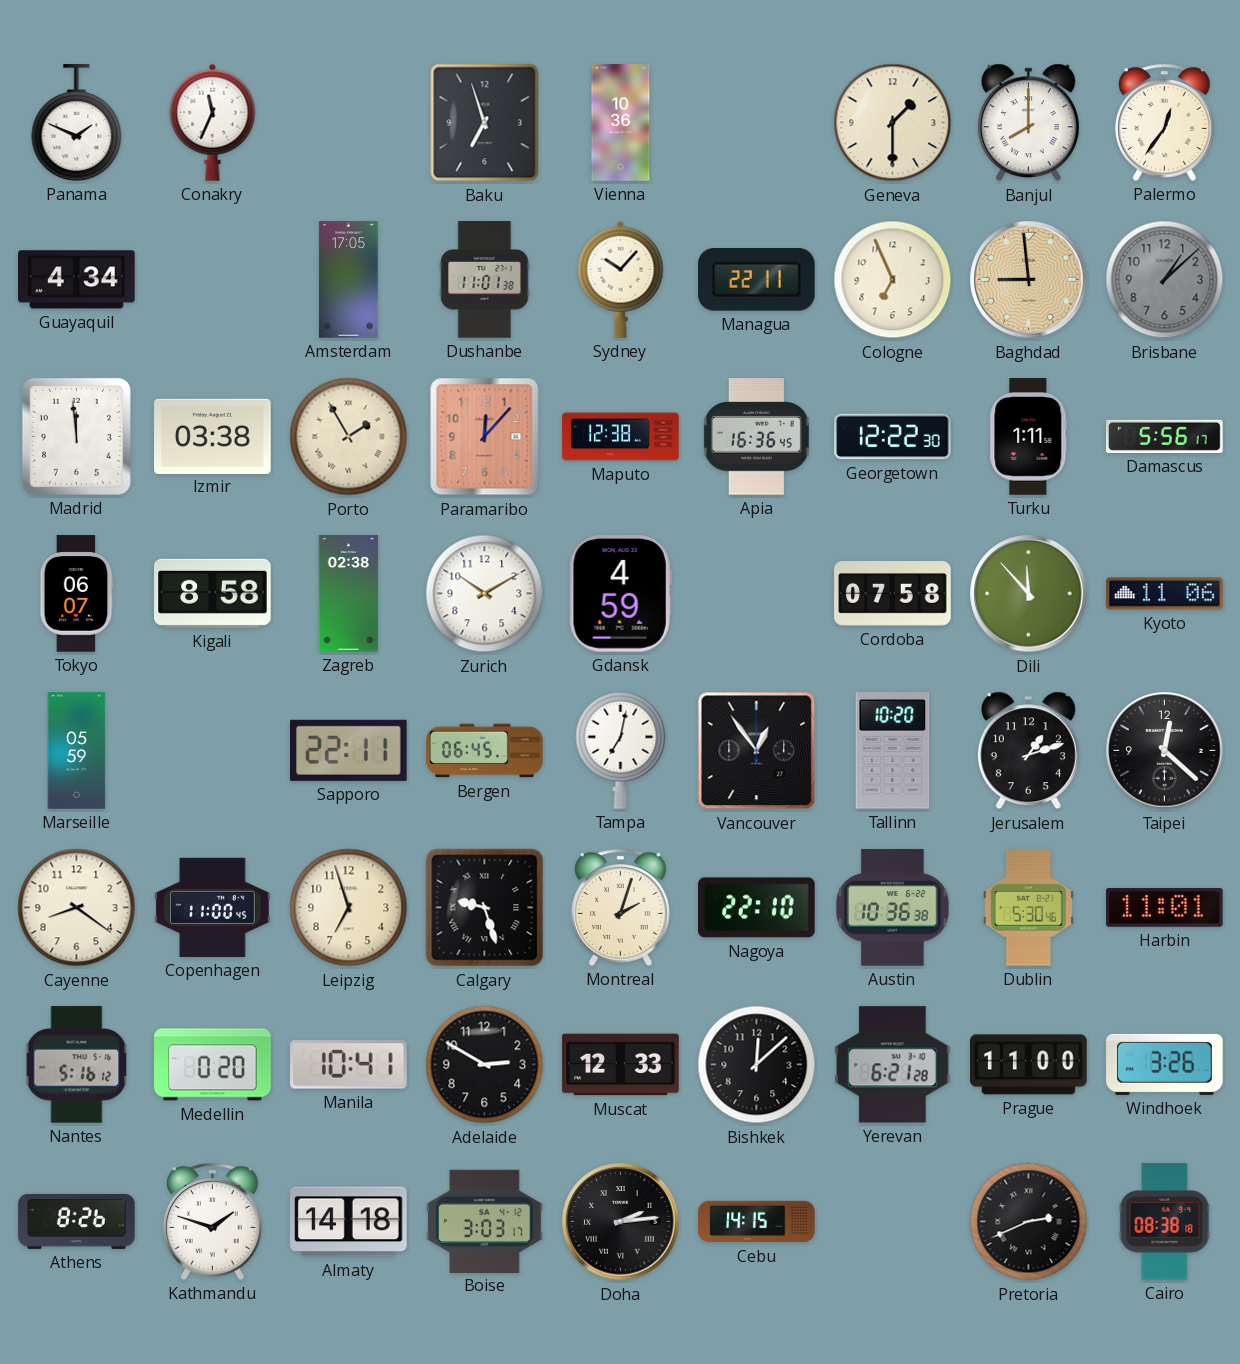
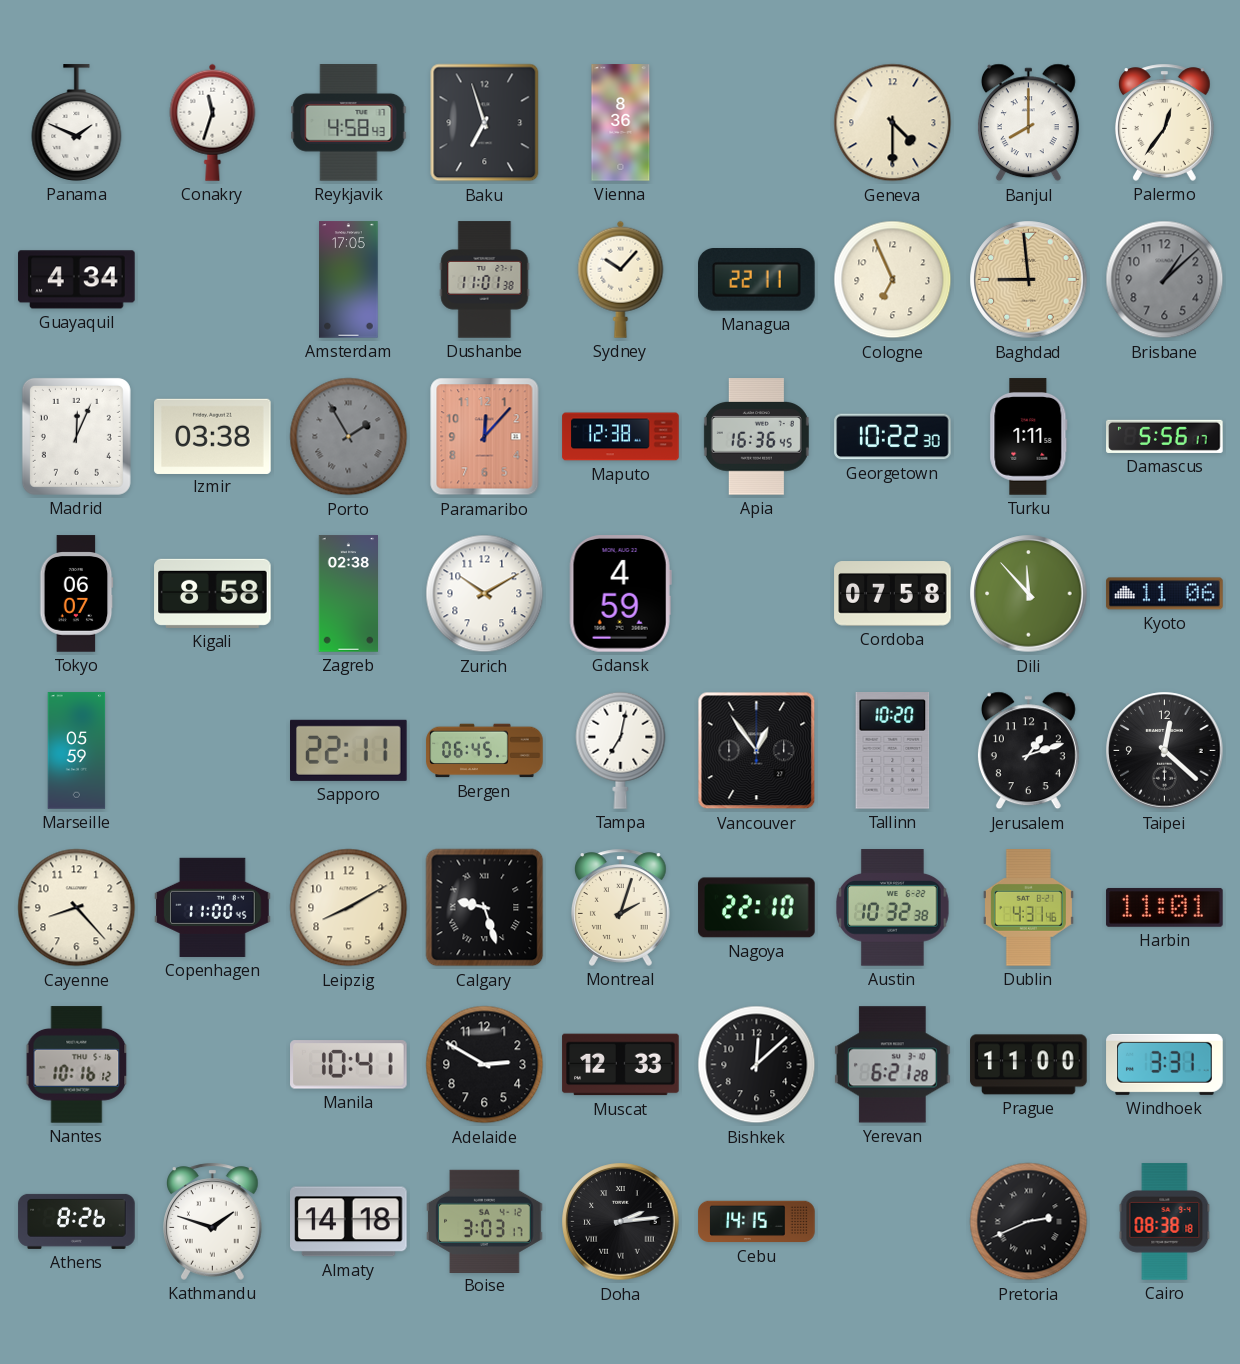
Conakry: 11:34 -> 11:33
Reykjavik: none -> 4:58
Vienna: 10:36 -> 8:36
Geneva: 1:30 -> 4:30
Madrid: 11:59 -> 12:04
Porto dial: cream -> grey
Georgetown: 12:22 -> 10:22
Cayenne: 8:21 -> 8:23
Leipzig: 6:57 -> 8:10
Austin: 10:36 -> 10:32
Dublin: 5:30 -> 4:31
Nantes: 5:16 -> 10:16
Medellin: 0:20 -> none
Windhoek: 3:26 -> 3:31
